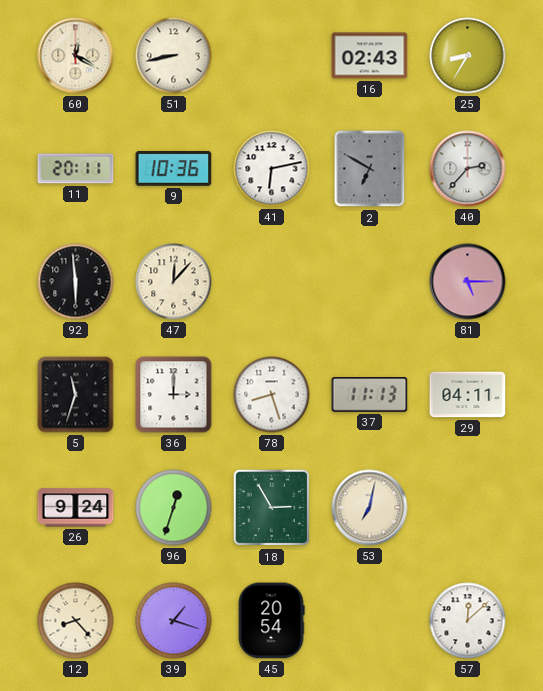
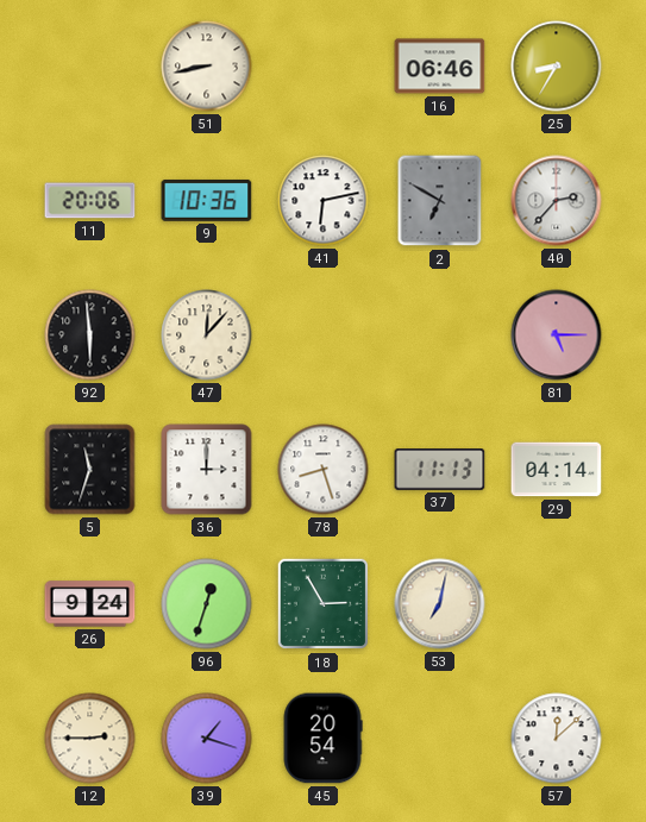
60: 12:20 -> none
16: 02:43 -> 06:46
11: 20:11 -> 20:06
29: 04:11 -> 04:14
12: 8:23 -> 2:45
